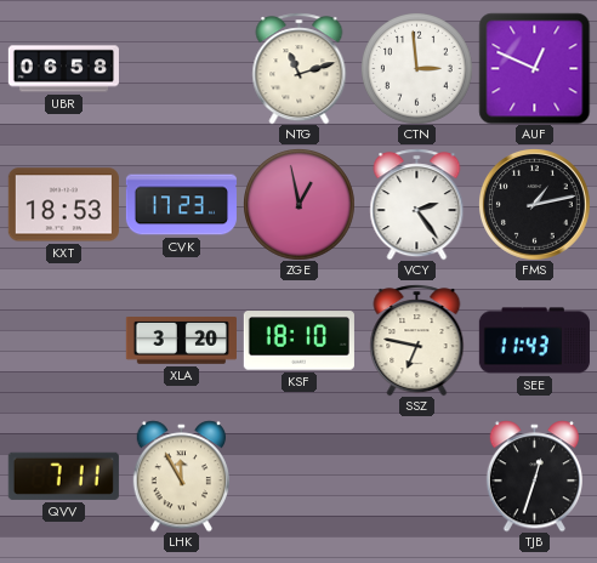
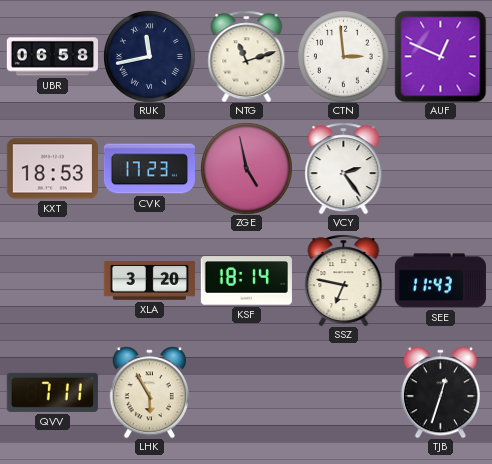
RUK: none -> 11:43
ZGE: 12:58 -> 4:58
FMS: 1:13 -> none
KSF: 18:10 -> 18:14
LHK: 11:55 -> 5:55
